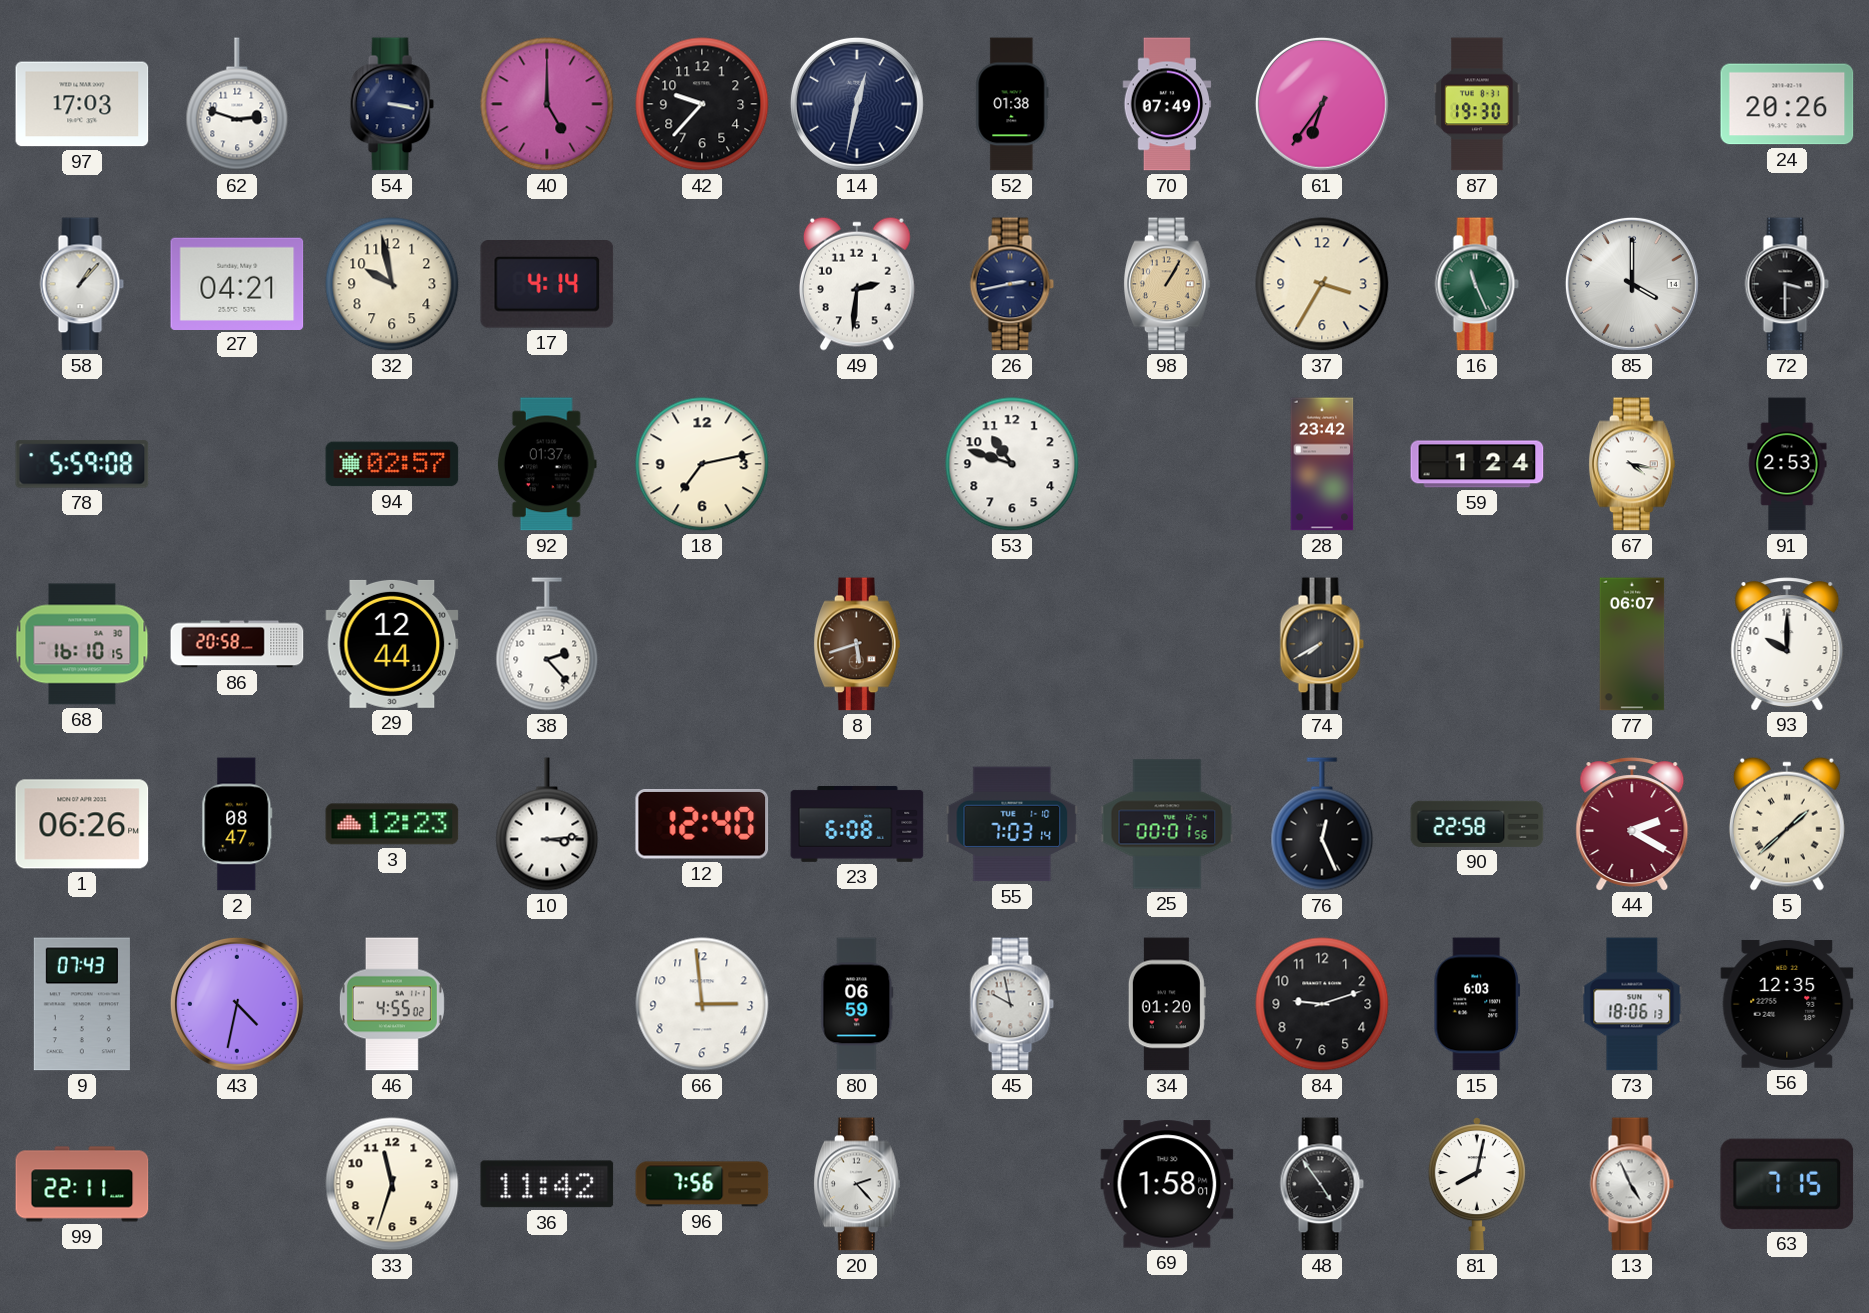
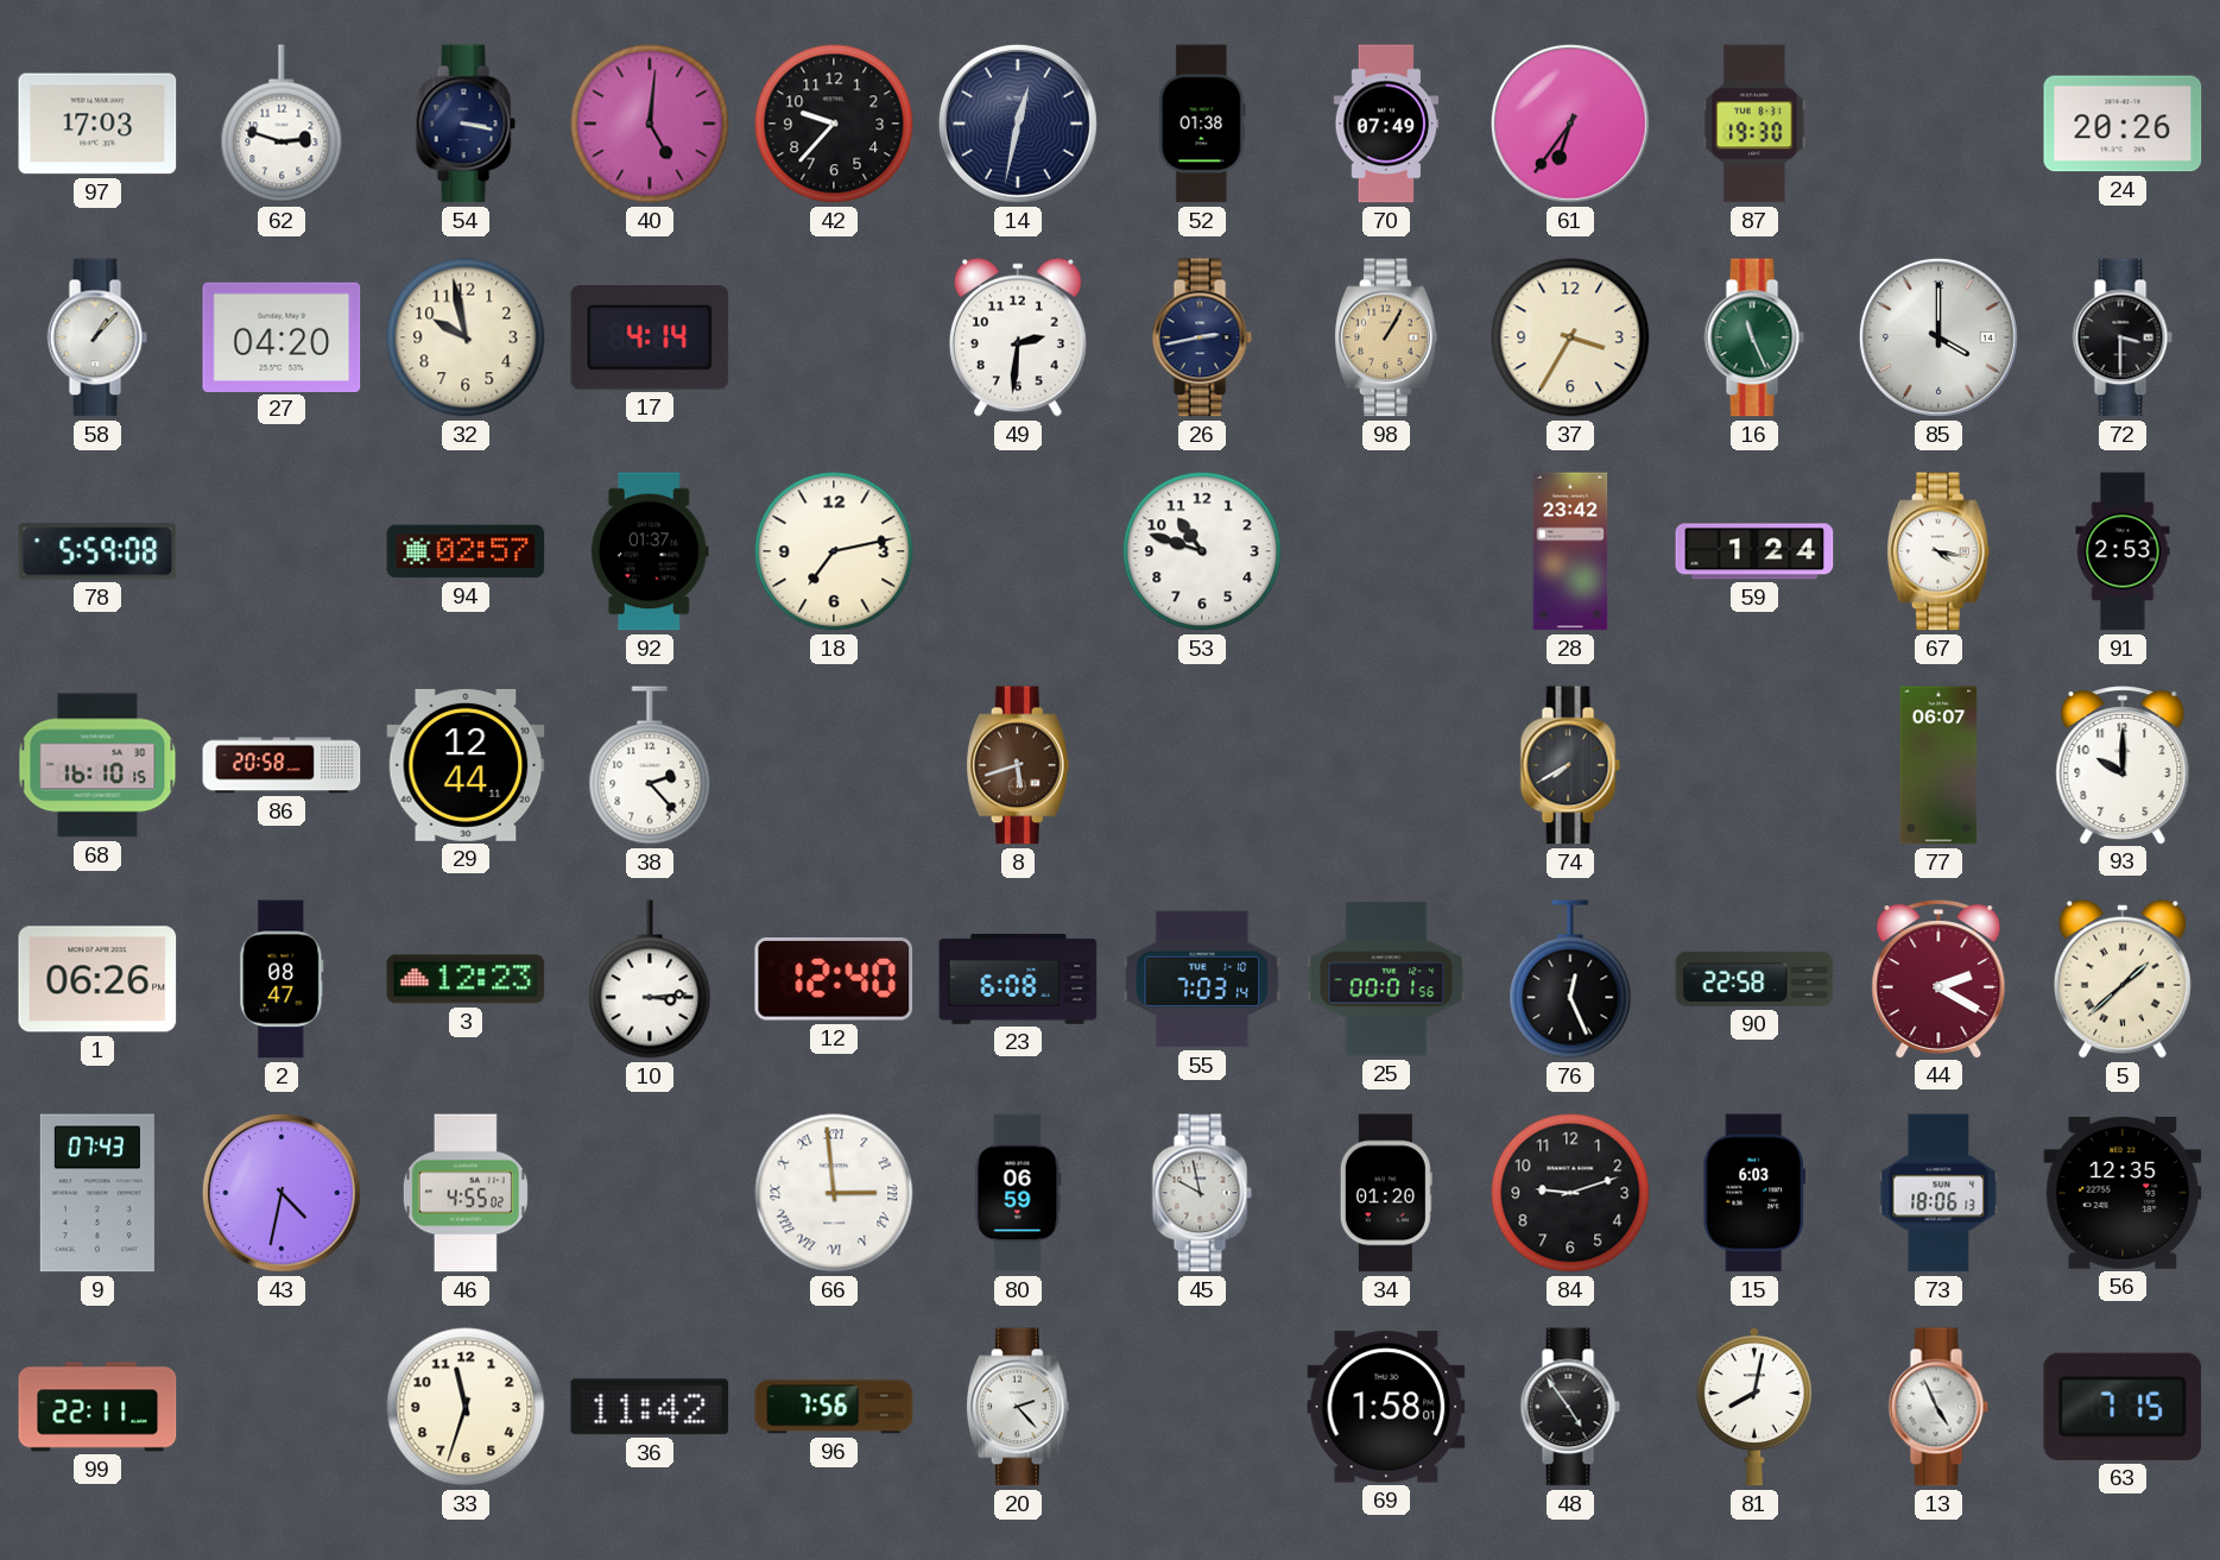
40: 5:00 -> 5:01
27: 04:21 -> 04:20
66 numerals: Arabic -> Roman
